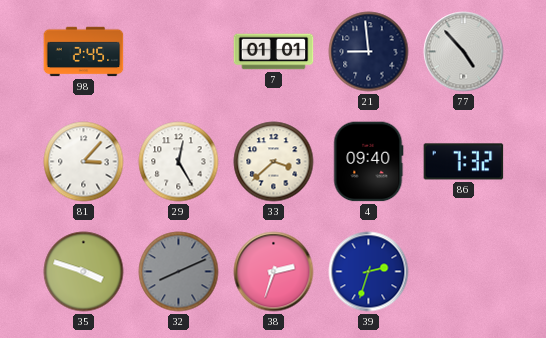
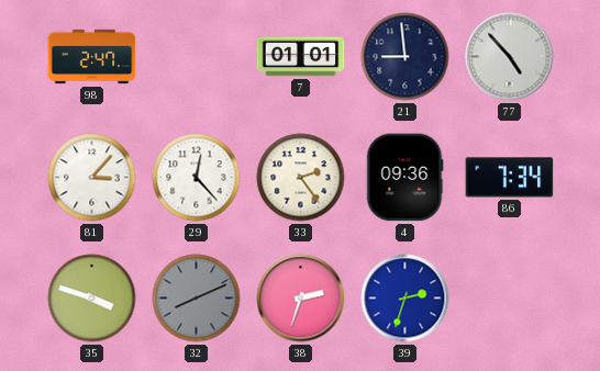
98: 2:45 -> 2:47
29: 12:25 -> 12:23
33: 3:38 -> 2:24
4: 09:40 -> 09:36
86: 7:32 -> 7:34
